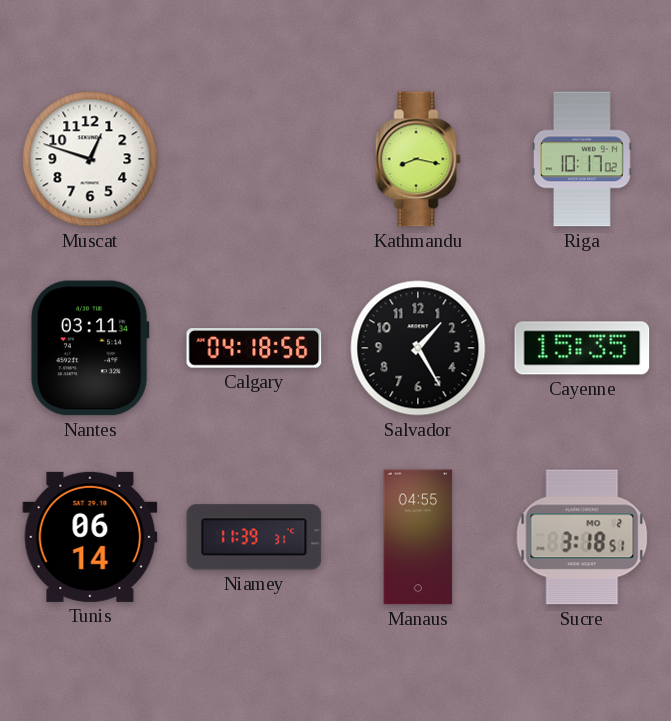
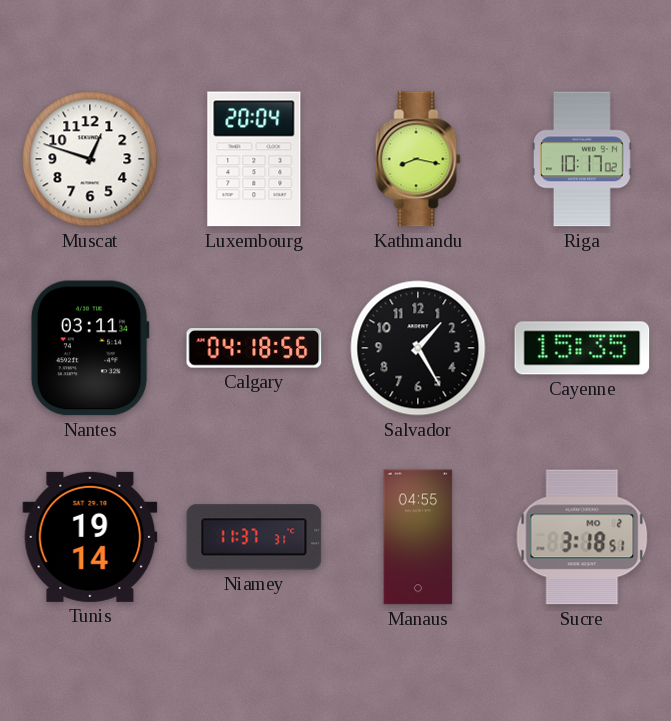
Luxembourg: none -> 20:04
Tunis: 06:14 -> 19:14
Niamey: 11:39 -> 11:37
